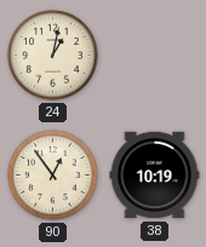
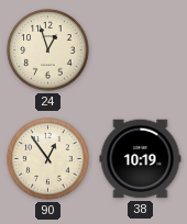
24: 1:02 -> 12:57
